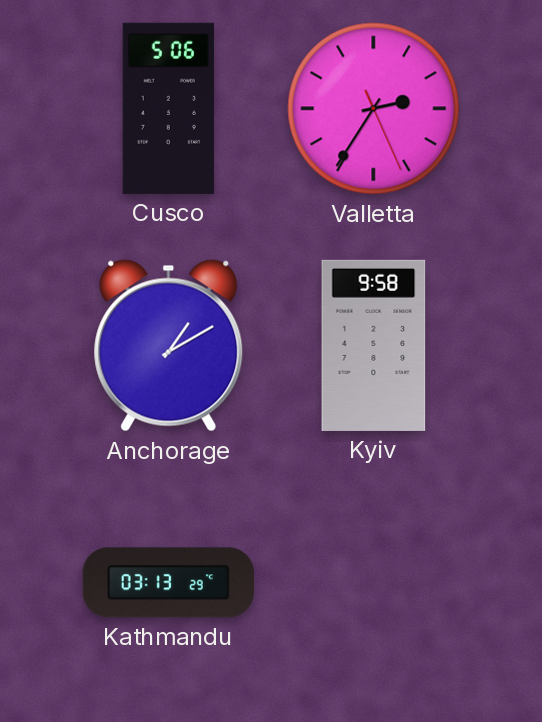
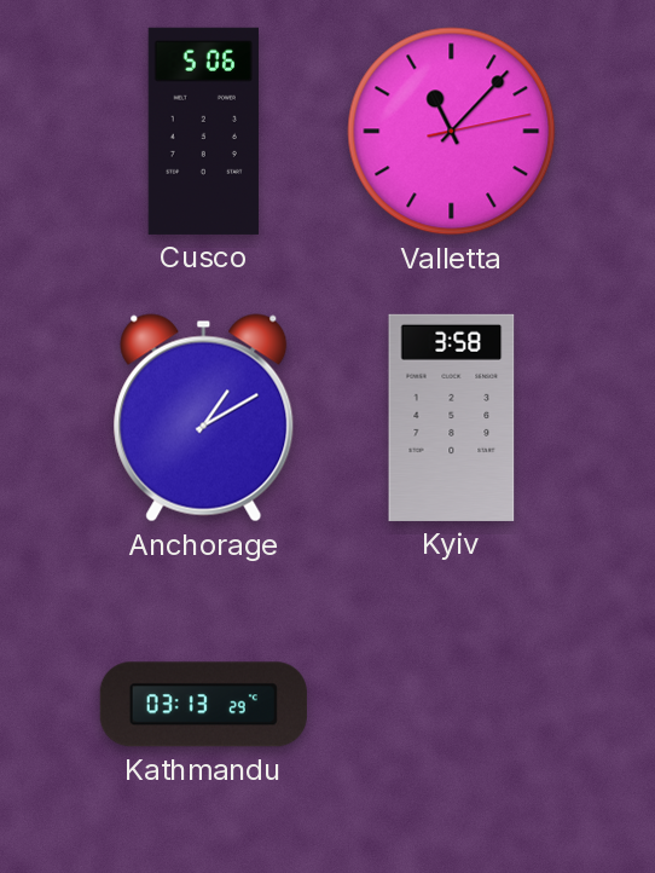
Valletta: 2:35 -> 11:07
Kyiv: 9:58 -> 3:58
